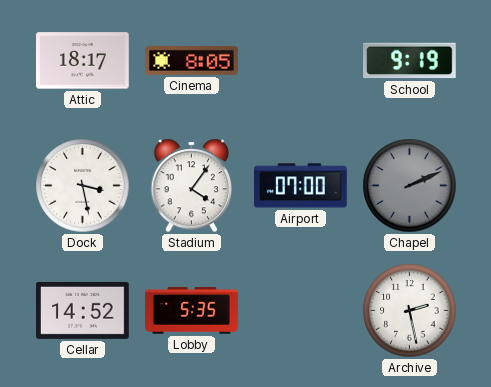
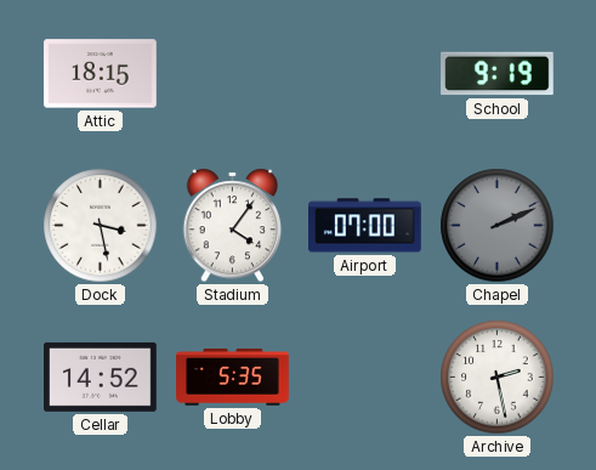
Attic: 18:17 -> 18:15
Cinema: 8:05 -> none
